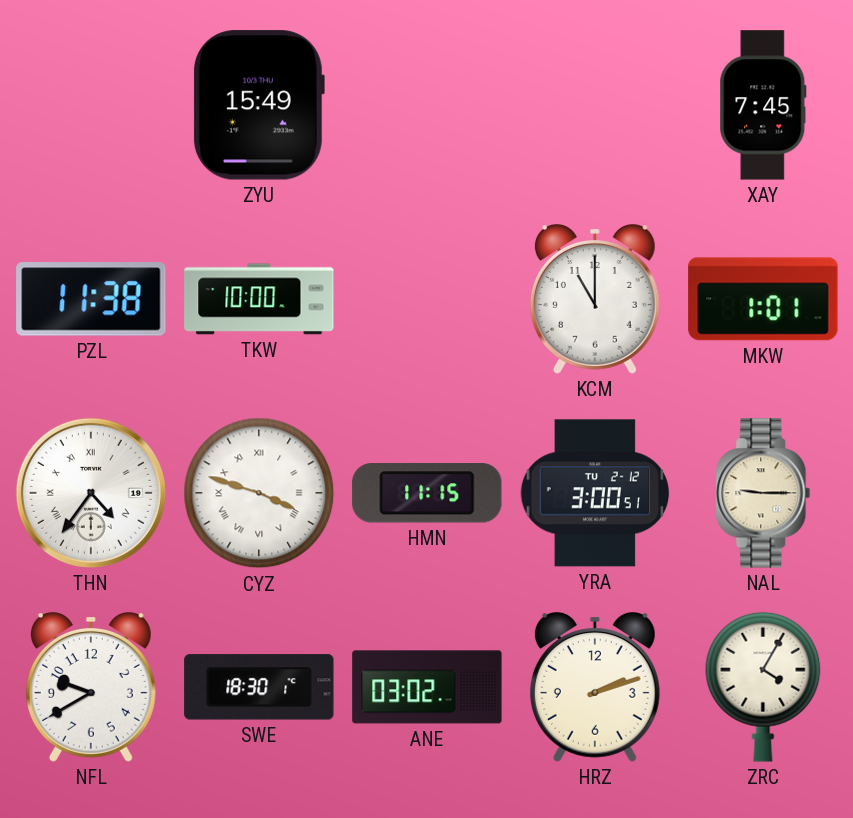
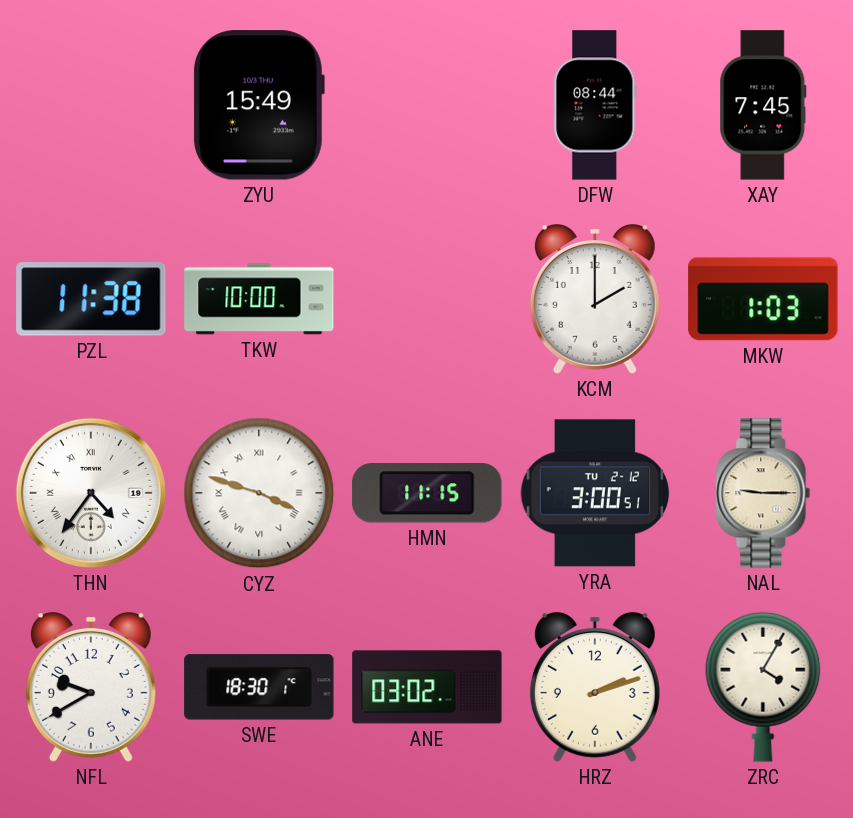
DFW: none -> 08:44
KCM: 11:00 -> 2:00
MKW: 1:01 -> 1:03
